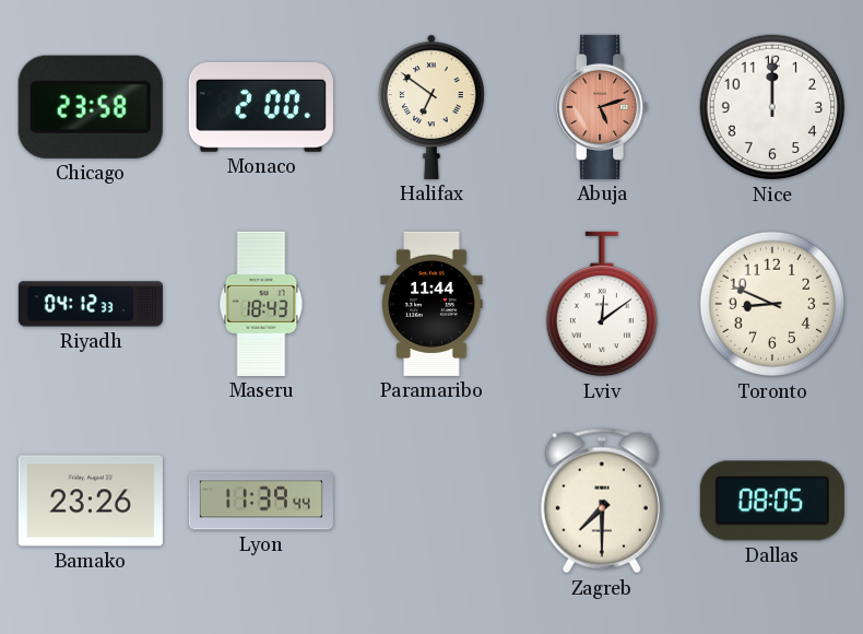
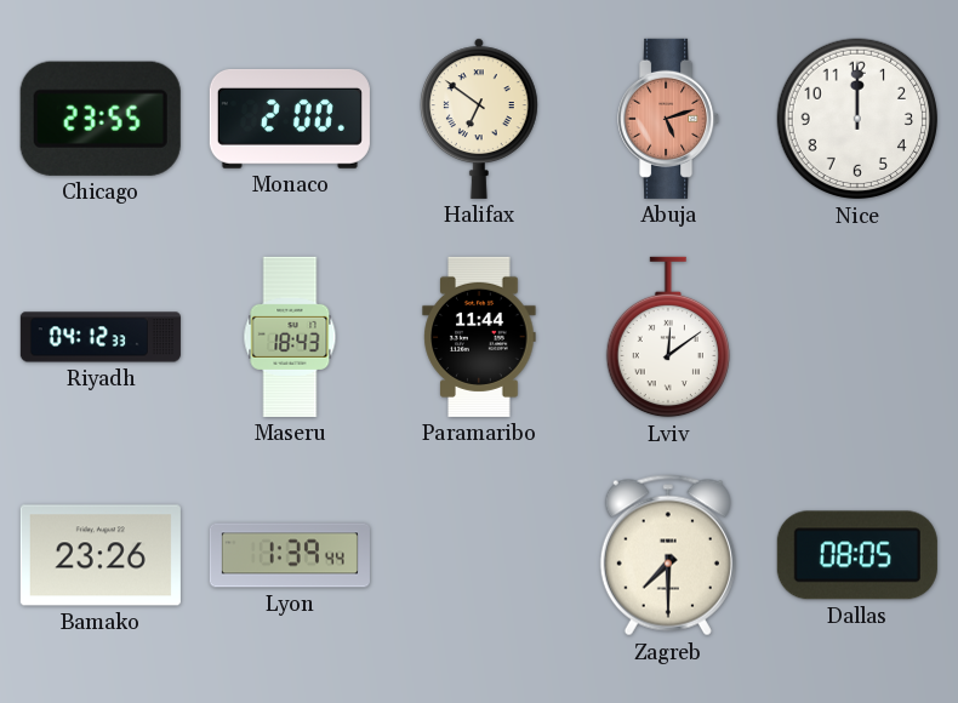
Chicago: 23:58 -> 23:55
Toronto: 8:49 -> none
Lyon: 11:39 -> 1:39
